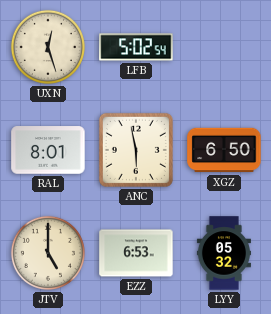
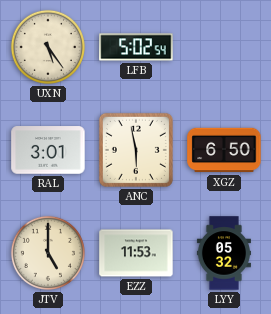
UXN: 12:27 -> 5:24
RAL: 8:01 -> 3:01
EZZ: 6:53 -> 11:53
